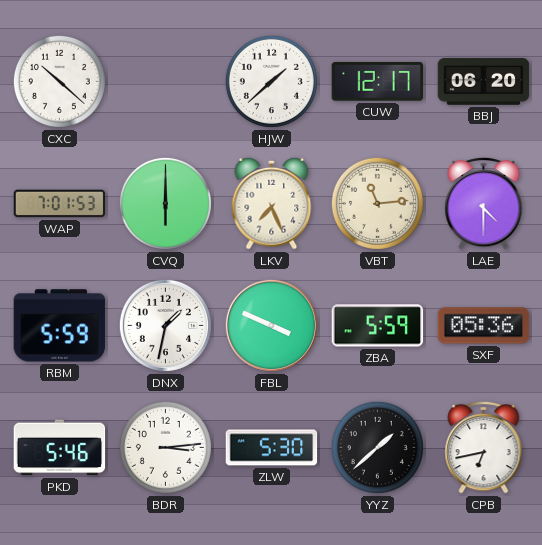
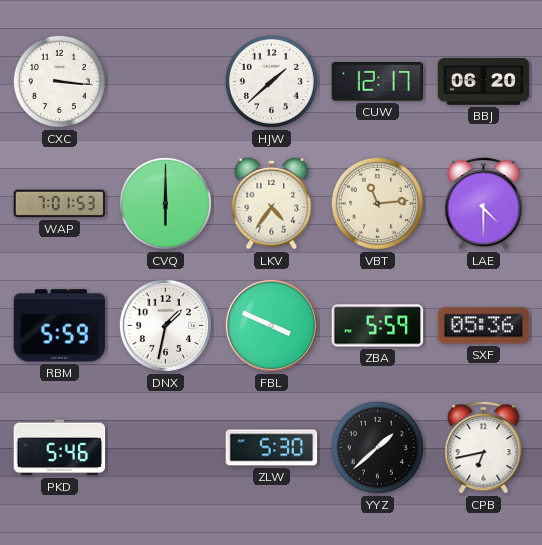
CXC: 10:22 -> 3:16
LKV: 7:26 -> 4:36
BDR: 3:14 -> none
